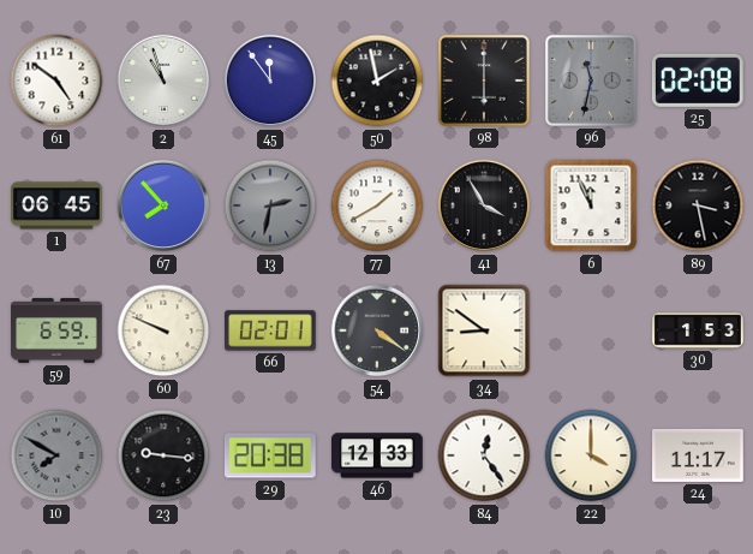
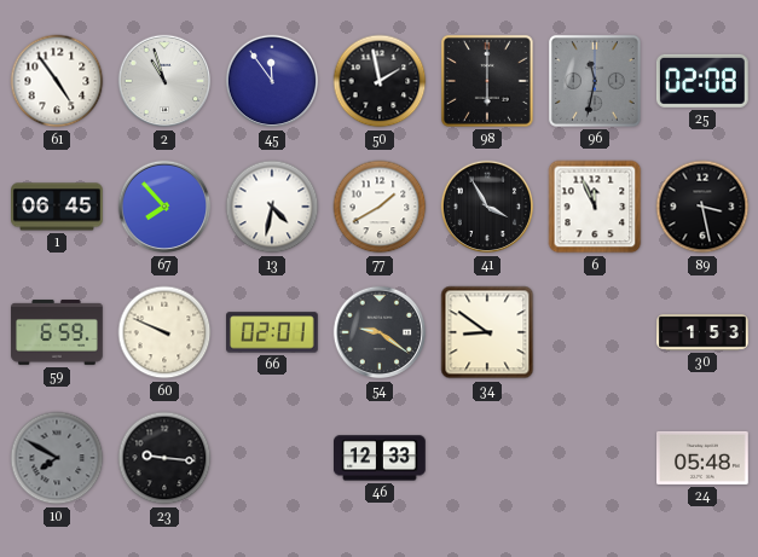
61: 4:51 -> 4:54
13: 2:32 -> 4:32
13 dial: grey -> white
54: 4:21 -> 9:21
29: 20:38 -> none
84: 12:24 -> none
22: 4:00 -> none
24: 11:17 -> 05:48
